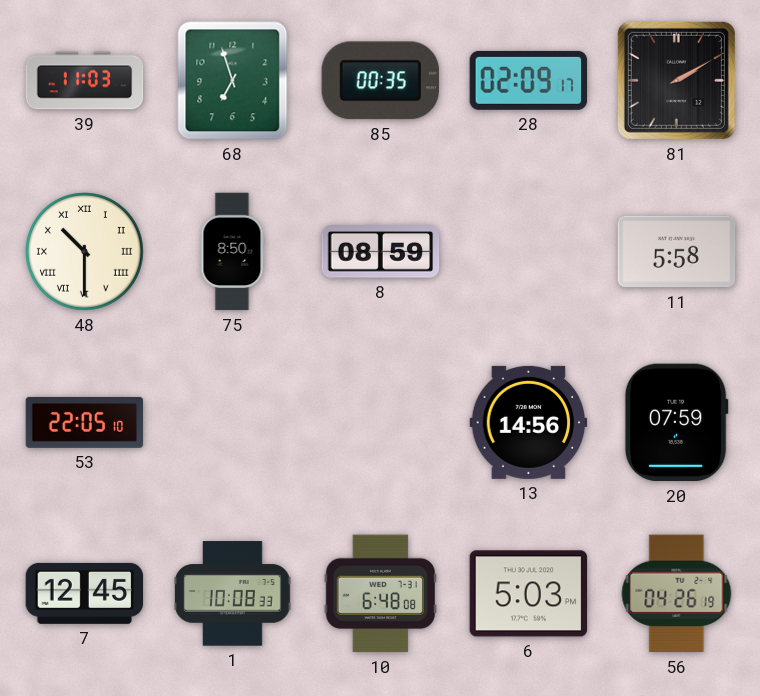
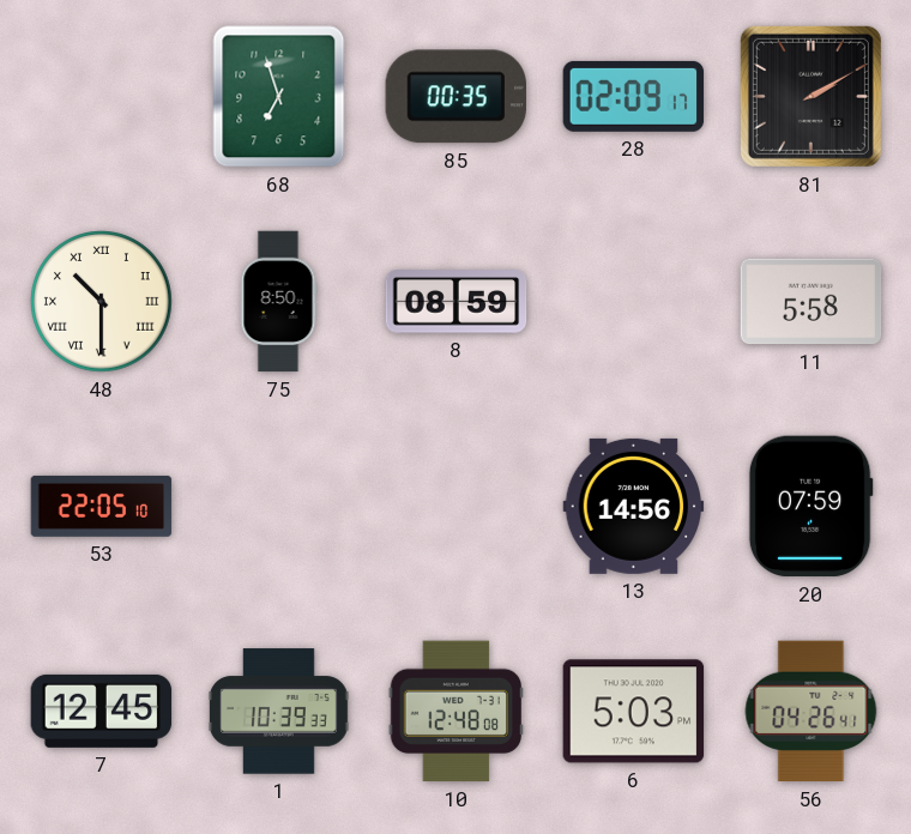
39: 11:03 -> none
1: 10:08 -> 10:39
10: 6:48 -> 12:48
56: 04:26:19 -> 04:26:41
